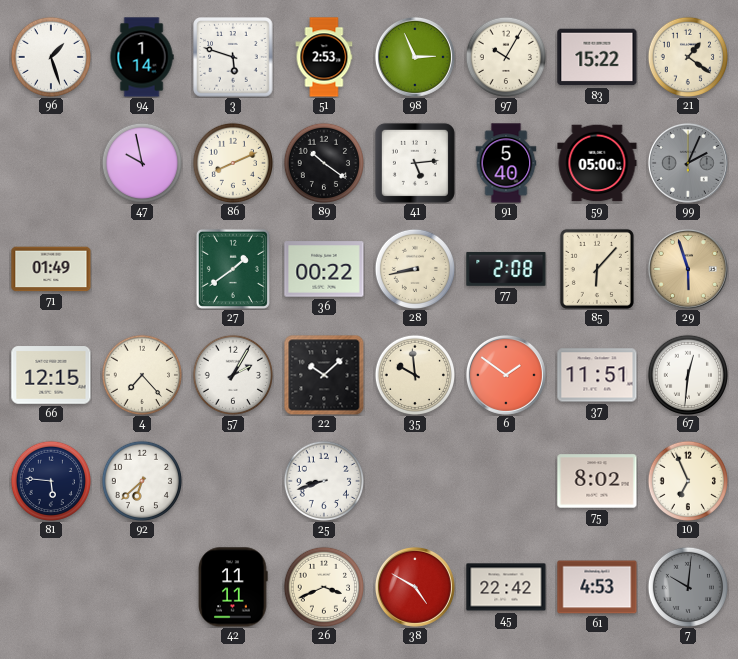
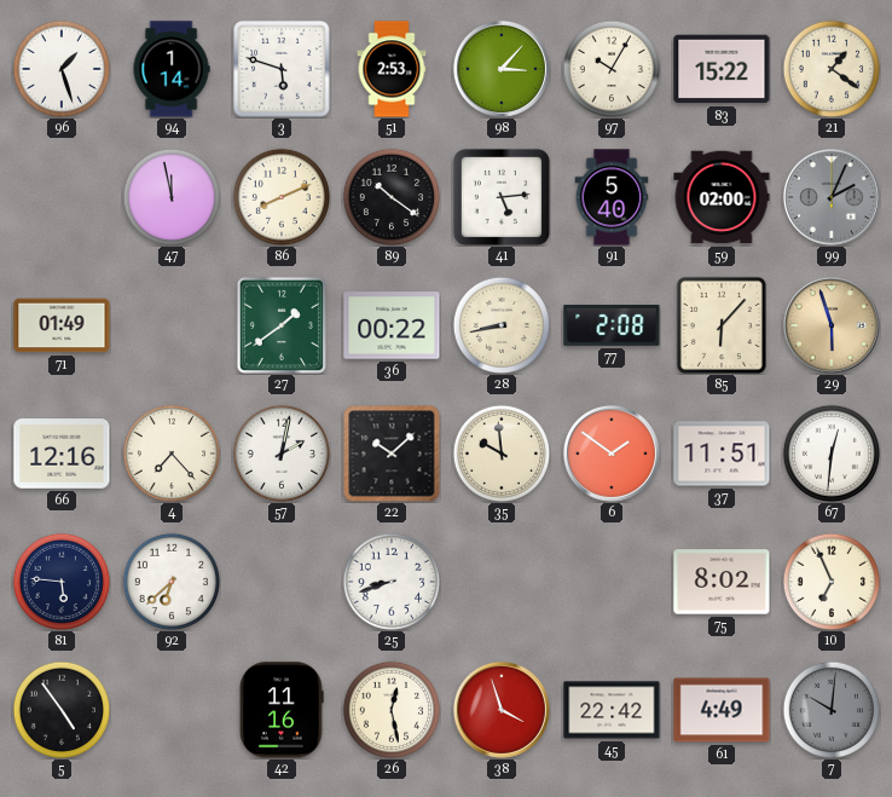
98: 2:56 -> 3:07
47: 9:58 -> 11:58
59: 05:00 -> 02:00
66: 12:15 -> 12:16
57: 2:05 -> 2:02
5: none -> 4:54
42: 11:11 -> 11:16
26: 3:41 -> 12:28
38: 4:50 -> 3:57
61: 4:53 -> 4:49
